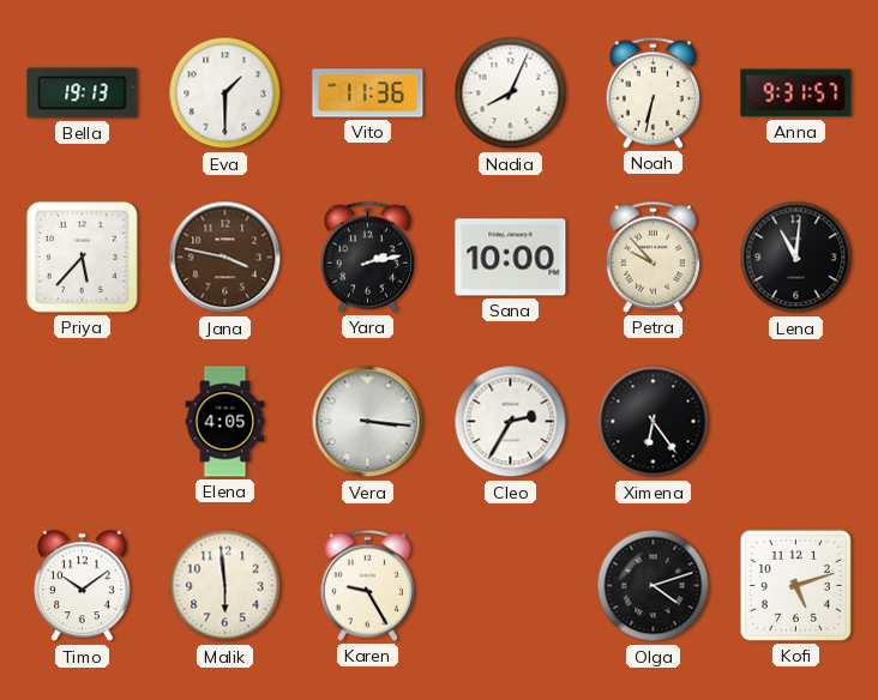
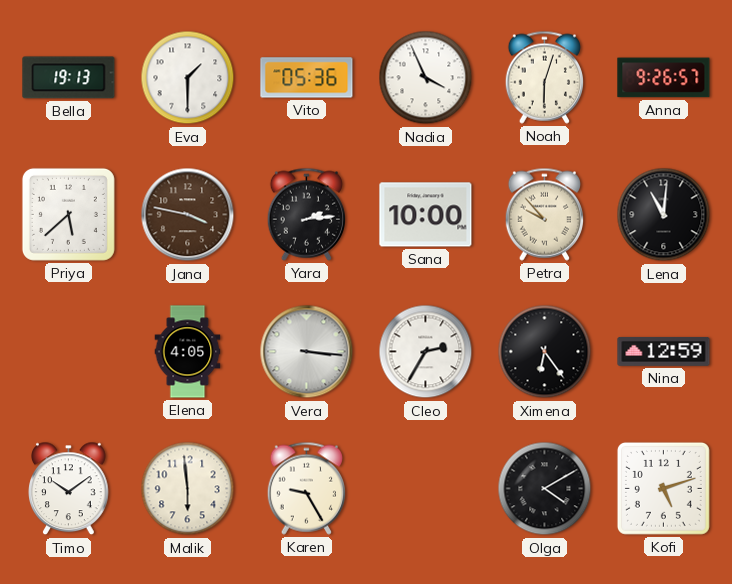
Vito: 11:36 -> 05:36
Nadia: 8:04 -> 3:56
Noah: 6:32 -> 6:03
Anna: 9:31 -> 9:26
Priya: 5:37 -> 5:38
Yara: 2:13 -> 2:14
Nina: none -> 12:59
Olga: 4:12 -> 4:10
